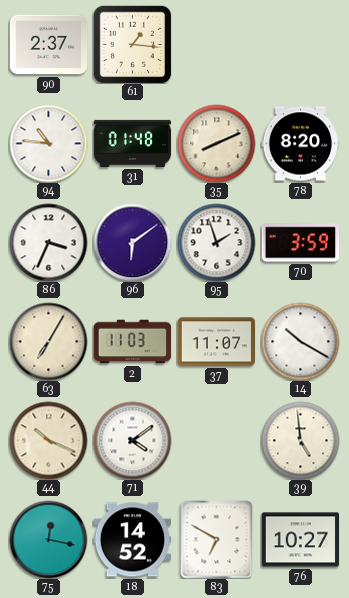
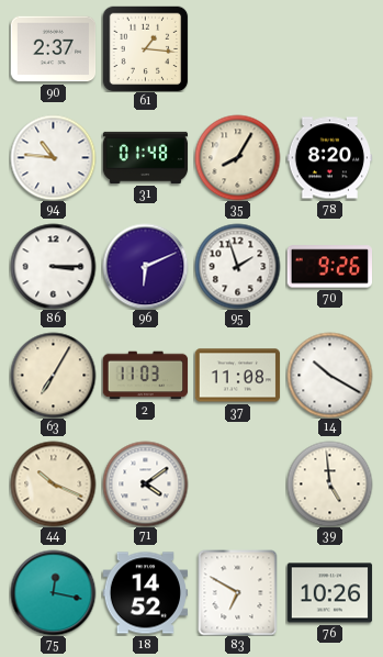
35: 8:11 -> 8:05
86: 3:34 -> 3:15
96: 6:09 -> 6:11
70: 3:59 -> 9:26
37: 11:07 -> 11:08
76: 10:27 -> 10:26
